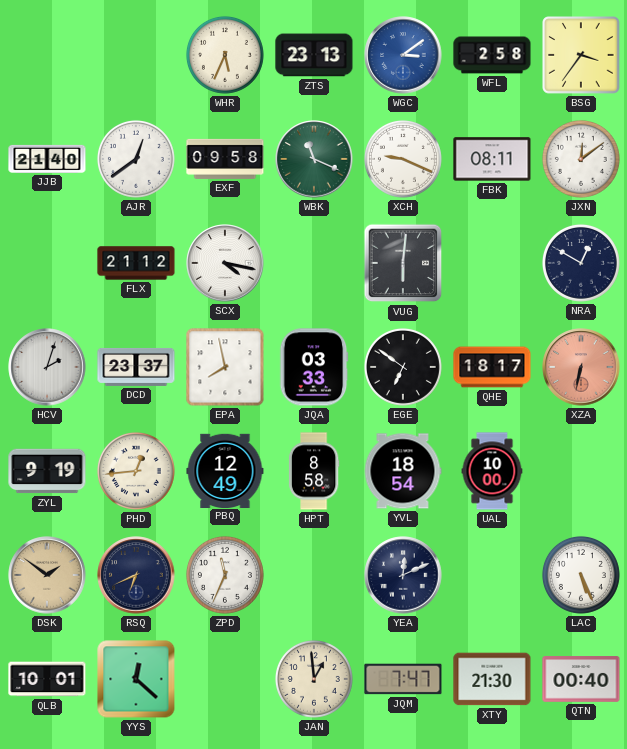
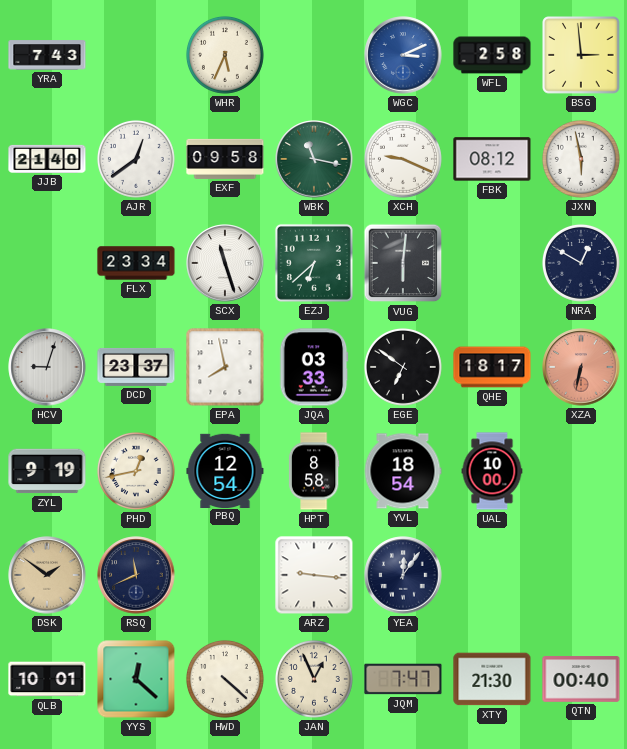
YRA: none -> 7:43
ZTS: 23:13 -> none
WGC: 3:09 -> 3:11
BSG: 3:36 -> 2:59
WBK: 11:19 -> 11:17
FBK: 08:11 -> 08:12
JXN: 12:09 -> 5:58
FLX: 21:12 -> 23:34
SCX: 4:17 -> 11:27
EZJ: none -> 6:38
HCV: 2:03 -> 9:03
PHD: 12:44 -> 12:43
PBQ: 12:49 -> 12:54
RSQ: 6:41 -> 11:41
ZPD: 11:34 -> none
ARZ: none -> 9:16
YEA: 12:11 -> 12:06
LAC: 5:26 -> none
HWD: none -> 4:22
JAN: 12:59 -> 12:56
